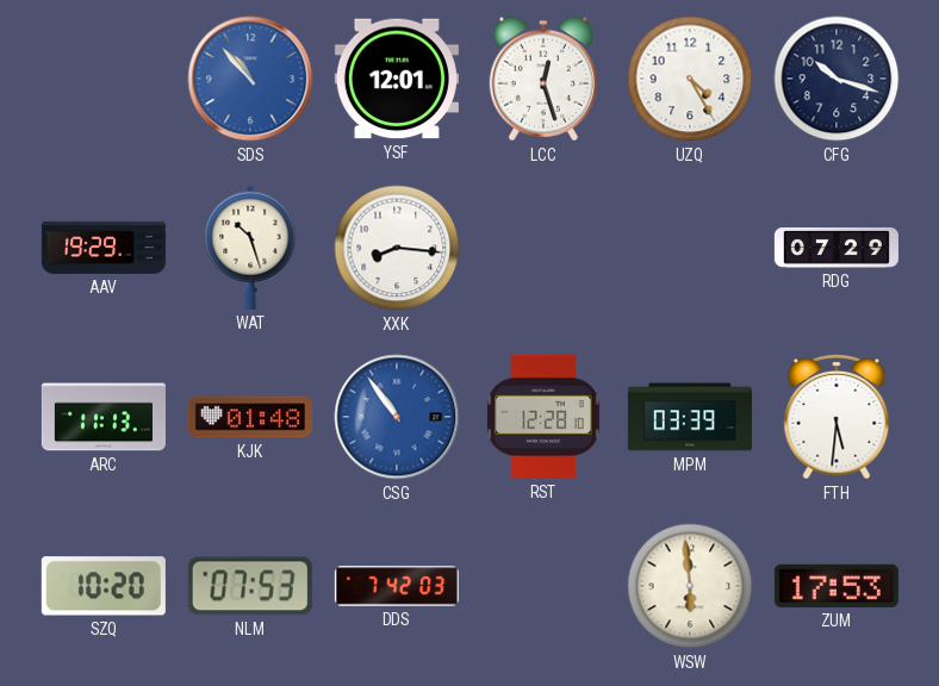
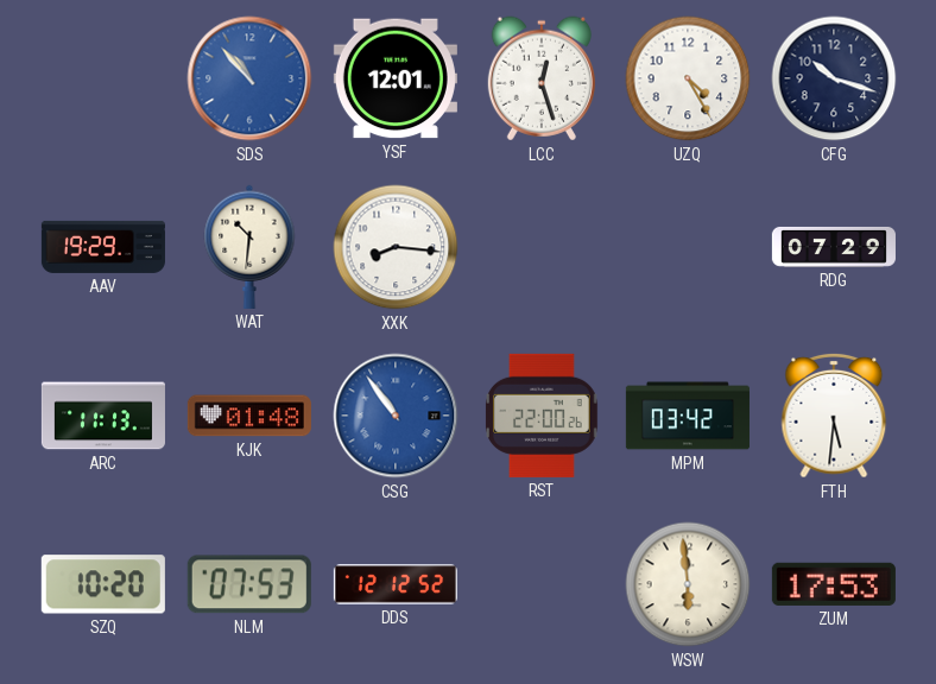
WAT: 10:27 -> 10:31
RST: 12:28 -> 22:00
MPM: 03:39 -> 03:42
DDS: 7:42 -> 12:12
